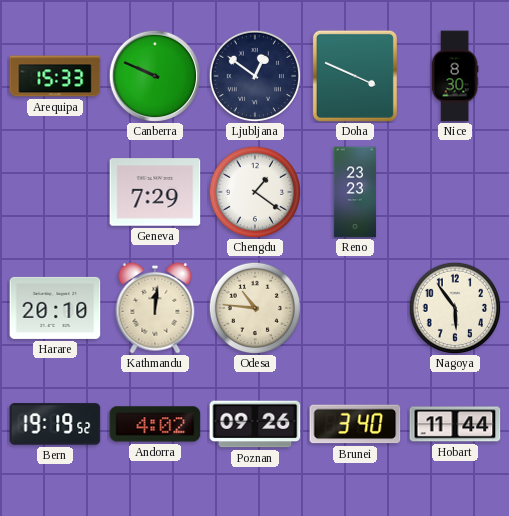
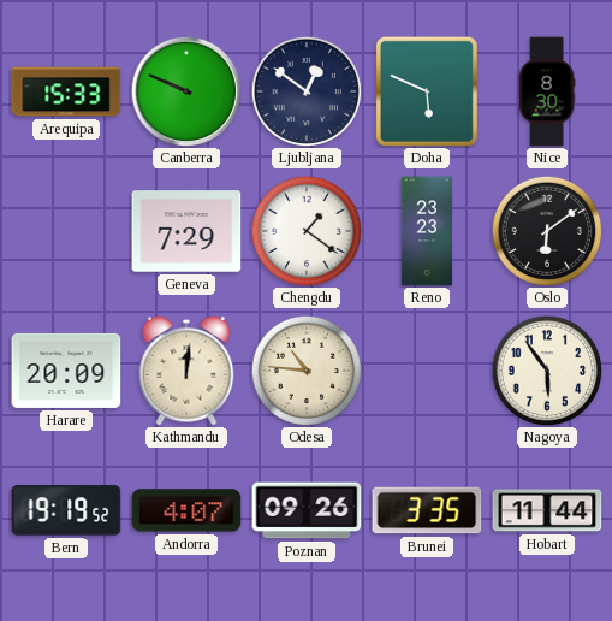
Doha: 3:49 -> 5:49
Oslo: none -> 6:09
Harare: 20:10 -> 20:09
Andorra: 4:02 -> 4:07
Brunei: 3:40 -> 3:35
